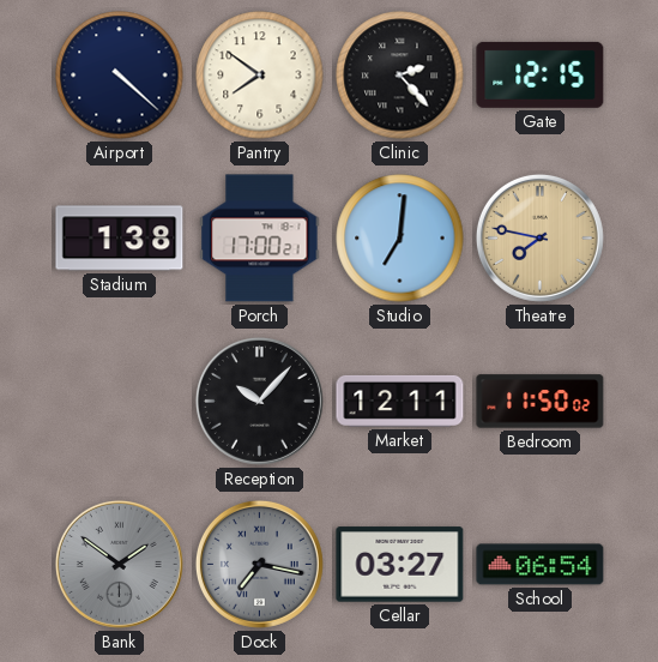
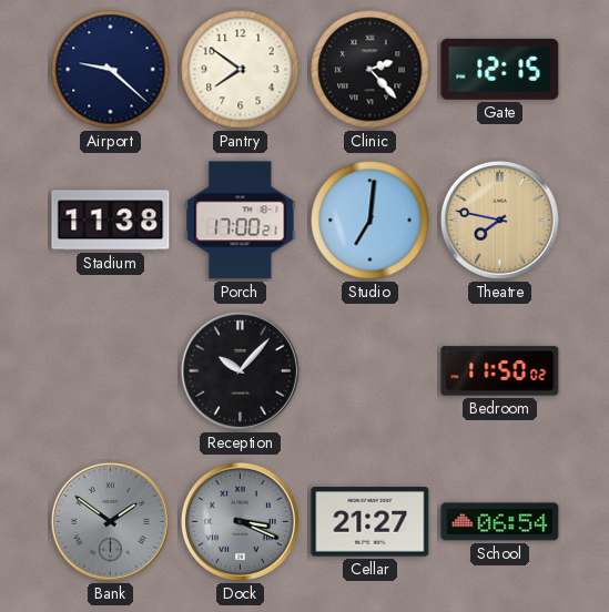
Airport: 4:22 -> 9:22
Stadium: 1:38 -> 11:38
Market: 12:11 -> none
Dock: 7:17 -> 3:19
Cellar: 03:27 -> 21:27
